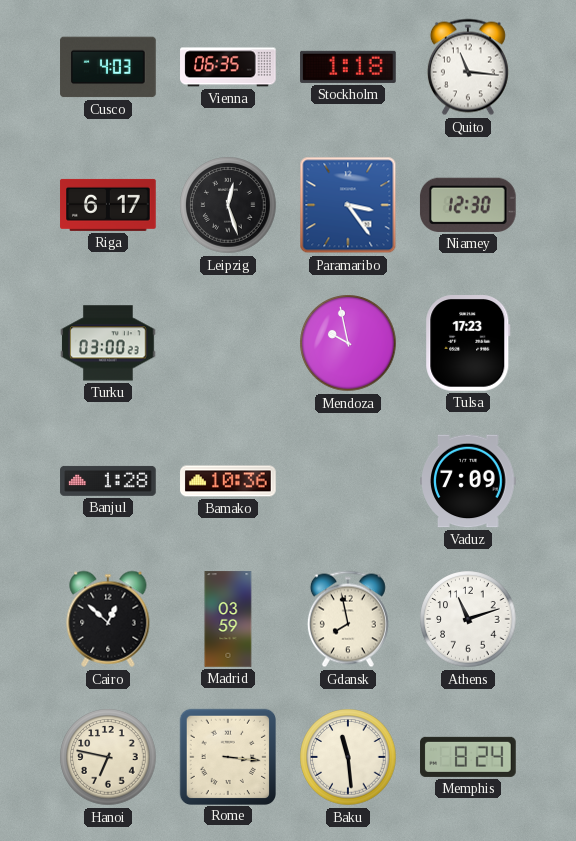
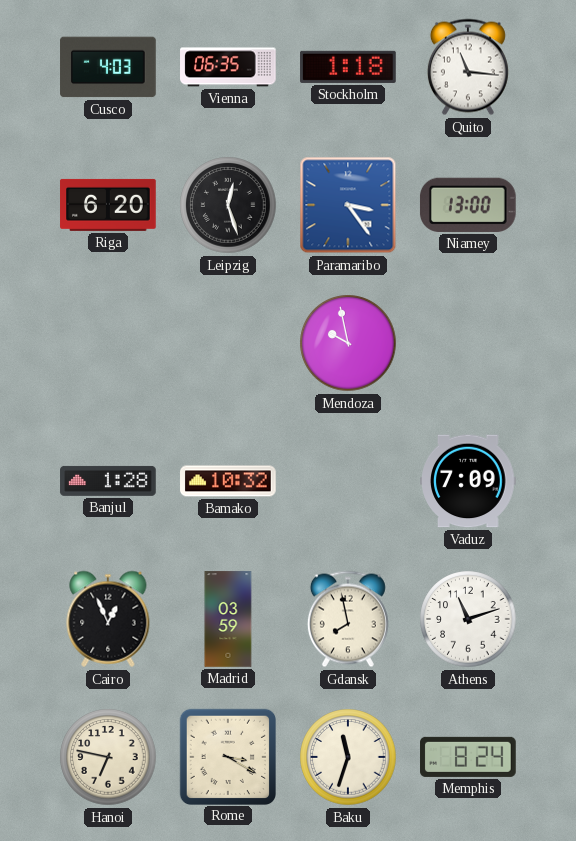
Riga: 6:17 -> 6:20
Niamey: 12:30 -> 13:00
Turku: 03:00 -> none
Tulsa: 17:23 -> none
Bamako: 10:36 -> 10:32
Cairo: 12:52 -> 12:56
Rome: 3:16 -> 3:20
Baku: 11:29 -> 11:33
